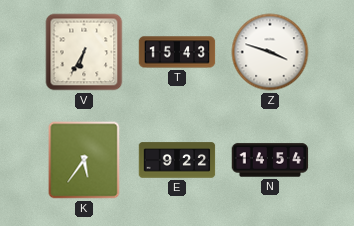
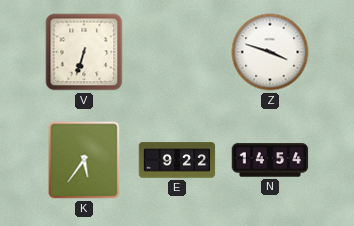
V: 6:35 -> 6:33
T: 15:43 -> none
